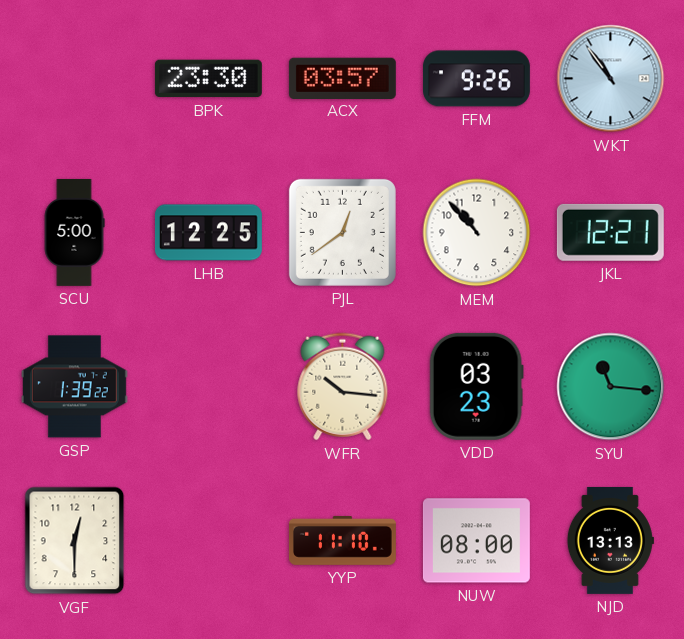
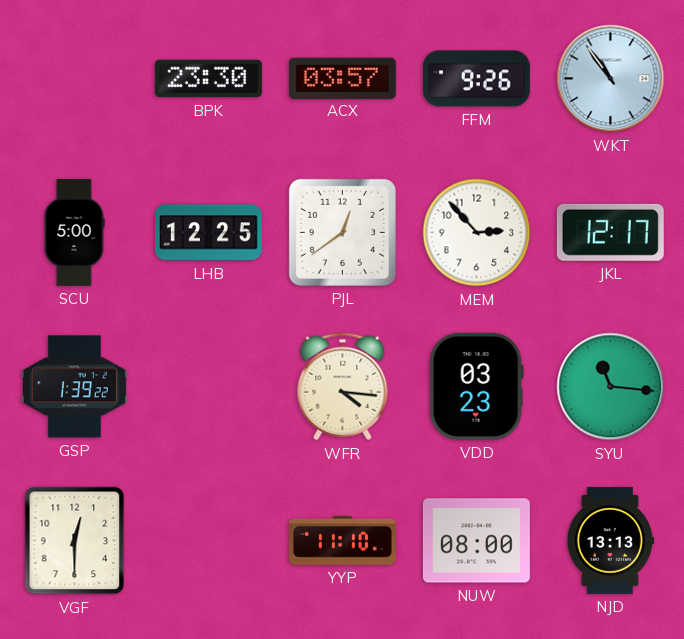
MEM: 10:53 -> 2:53
JKL: 12:21 -> 12:17
WFR: 10:16 -> 4:16
